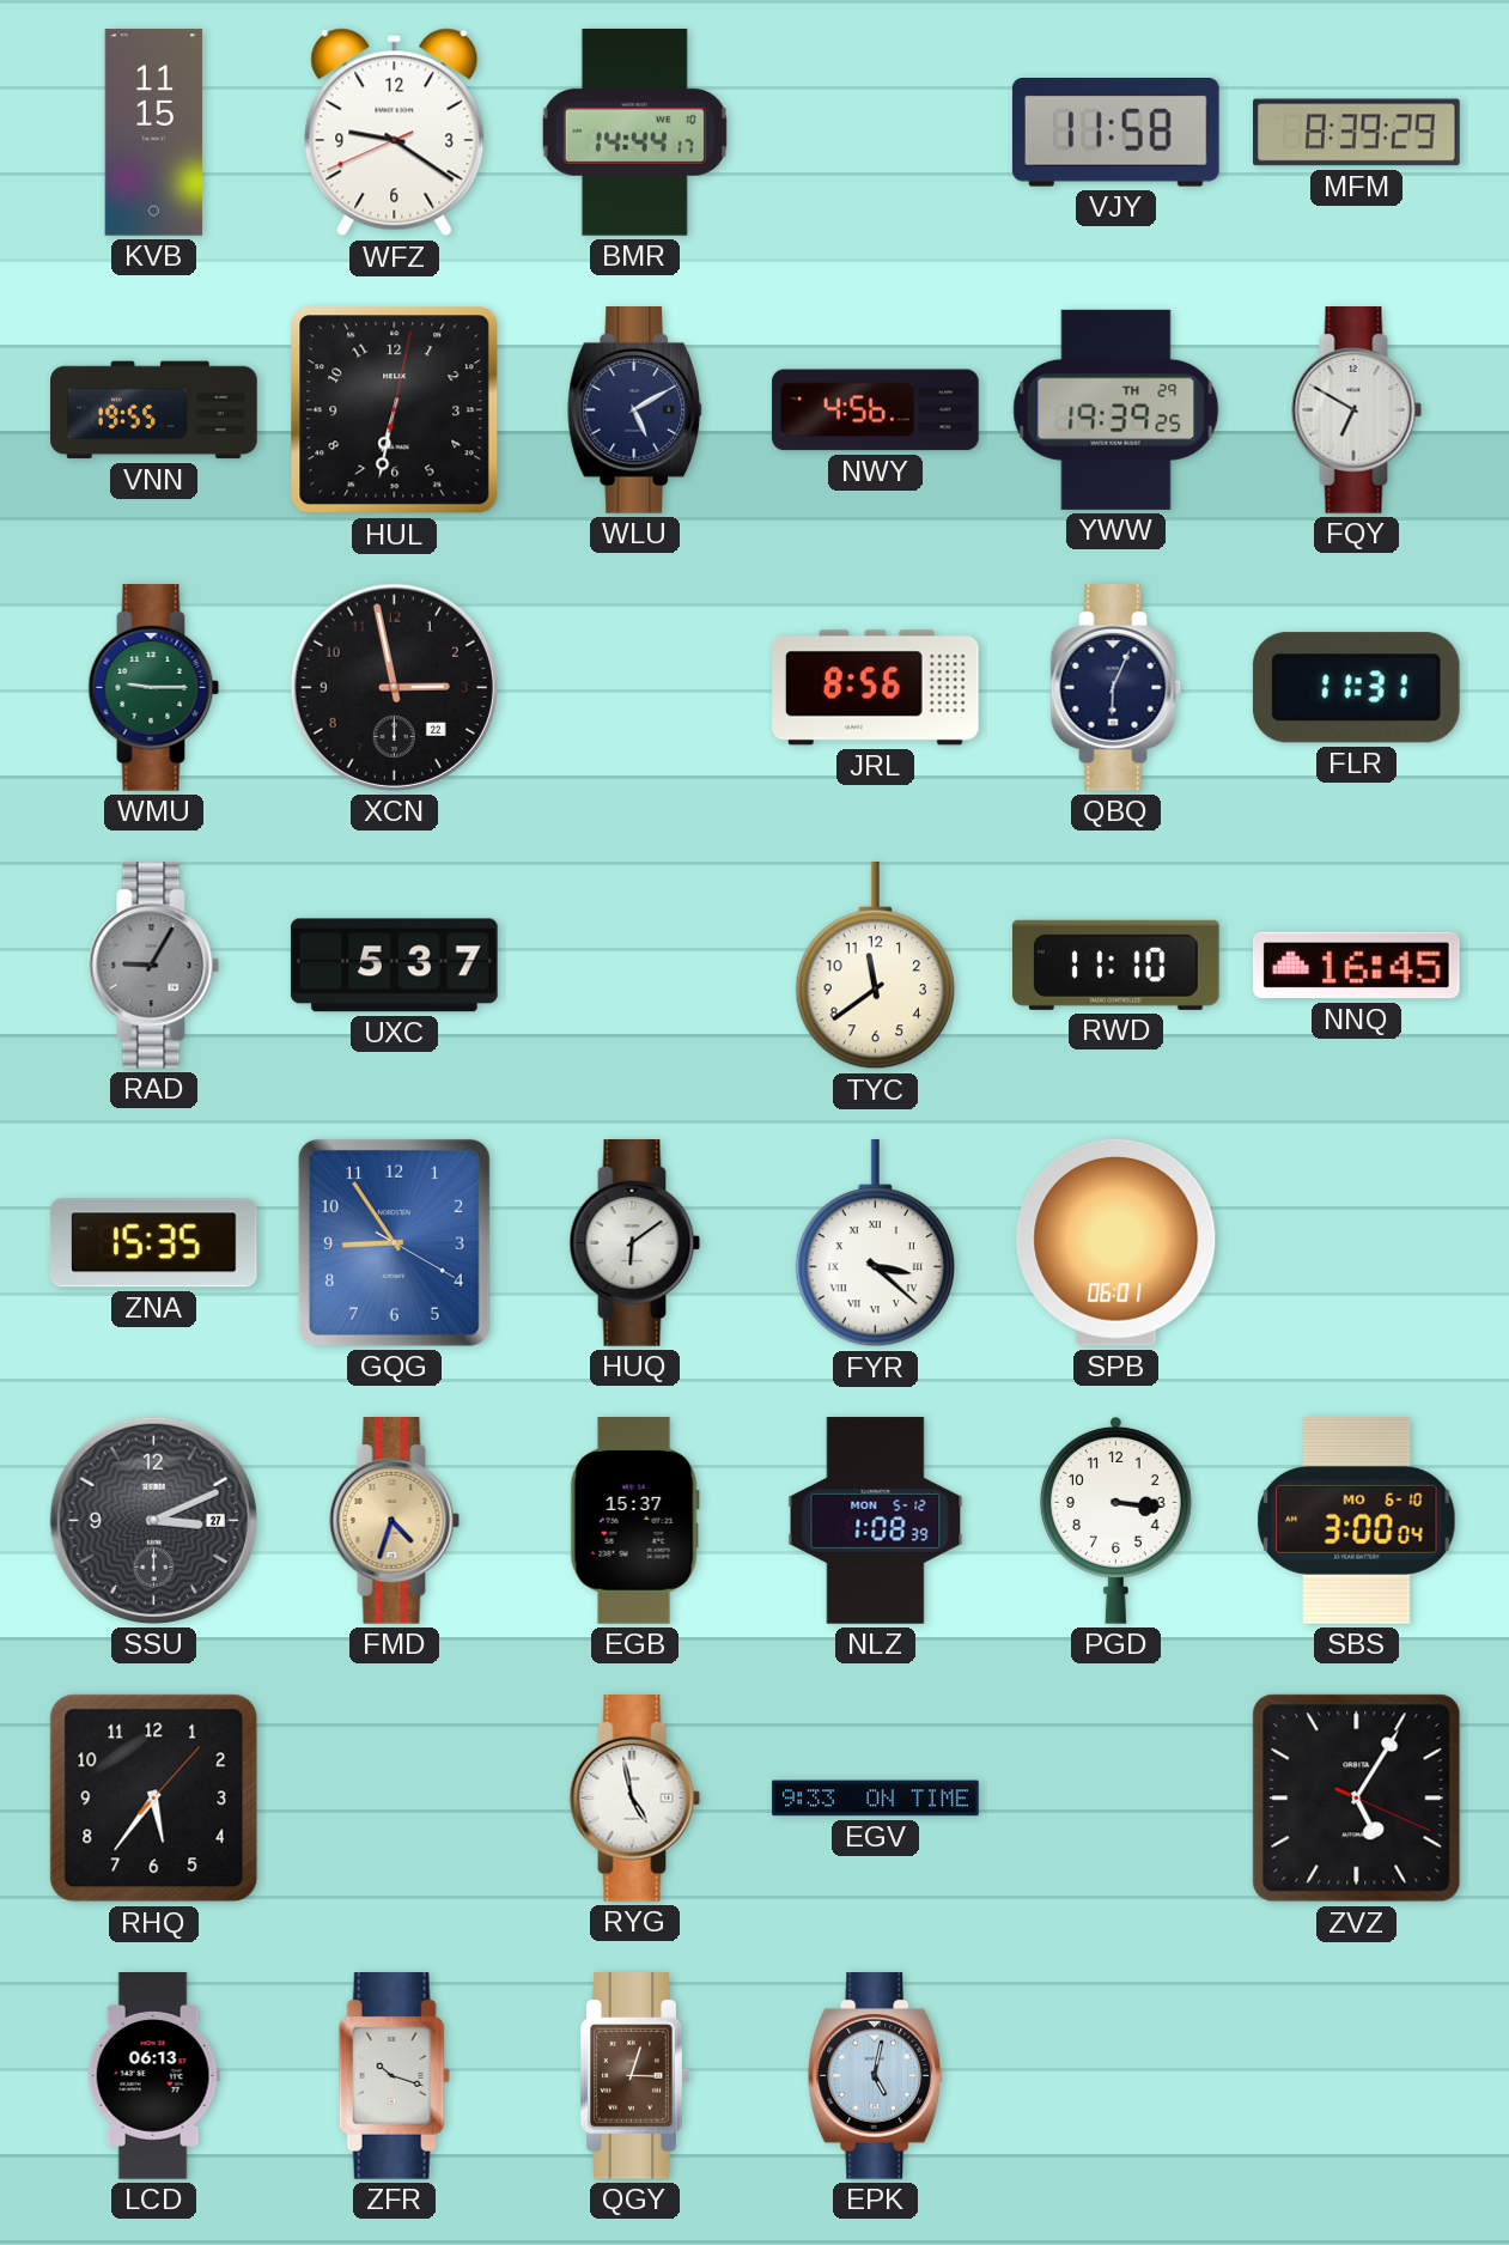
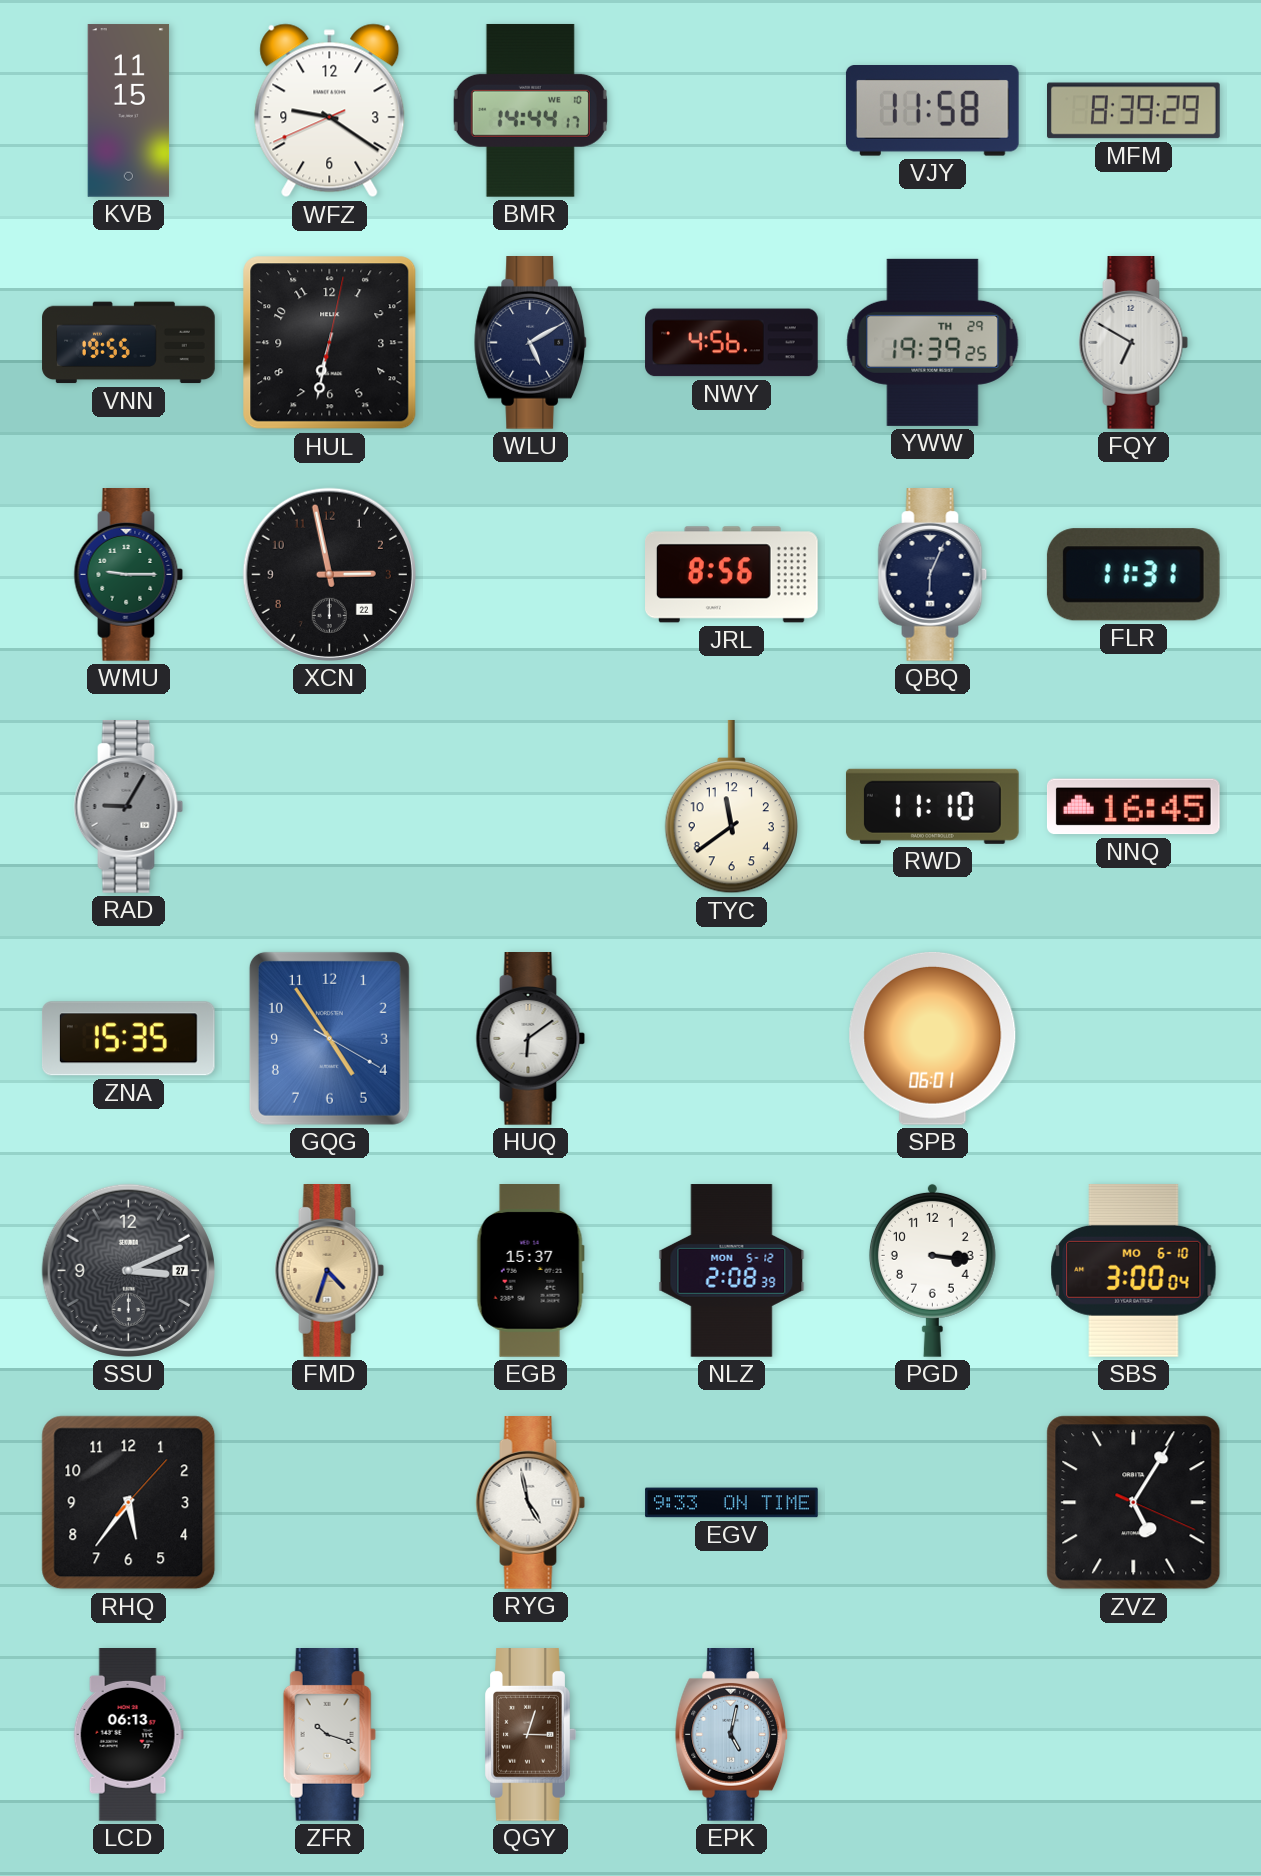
UXC: 5:37 -> none
GQG: 8:54 -> 4:54
FYR: 3:22 -> none
NLZ: 1:08 -> 2:08
